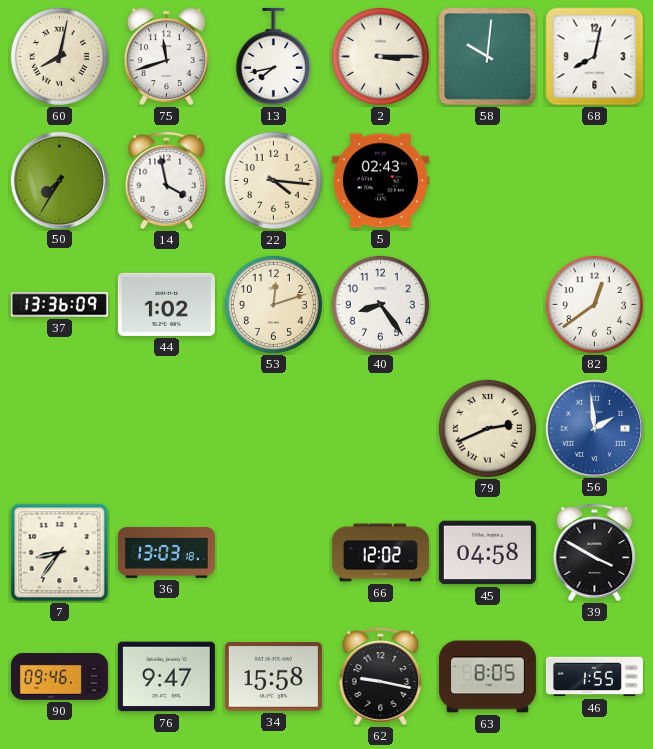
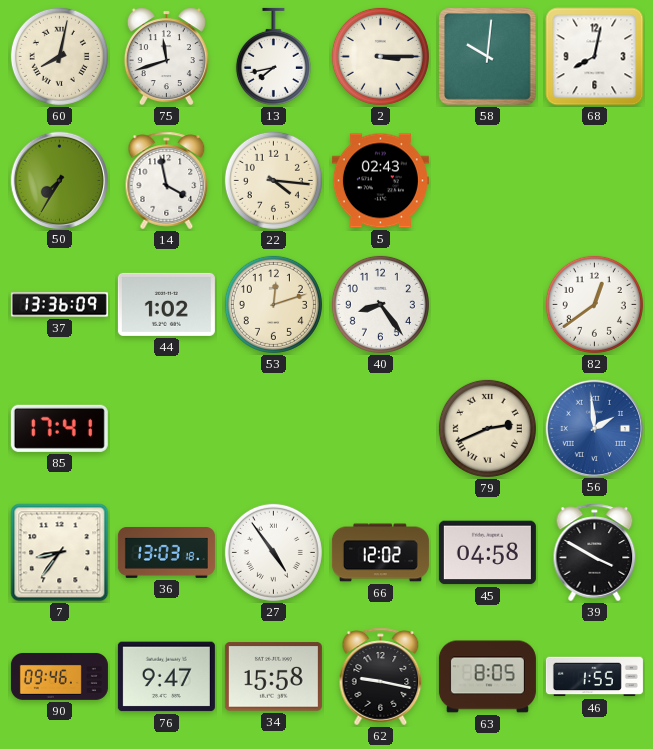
85: none -> 17:41
27: none -> 4:54
